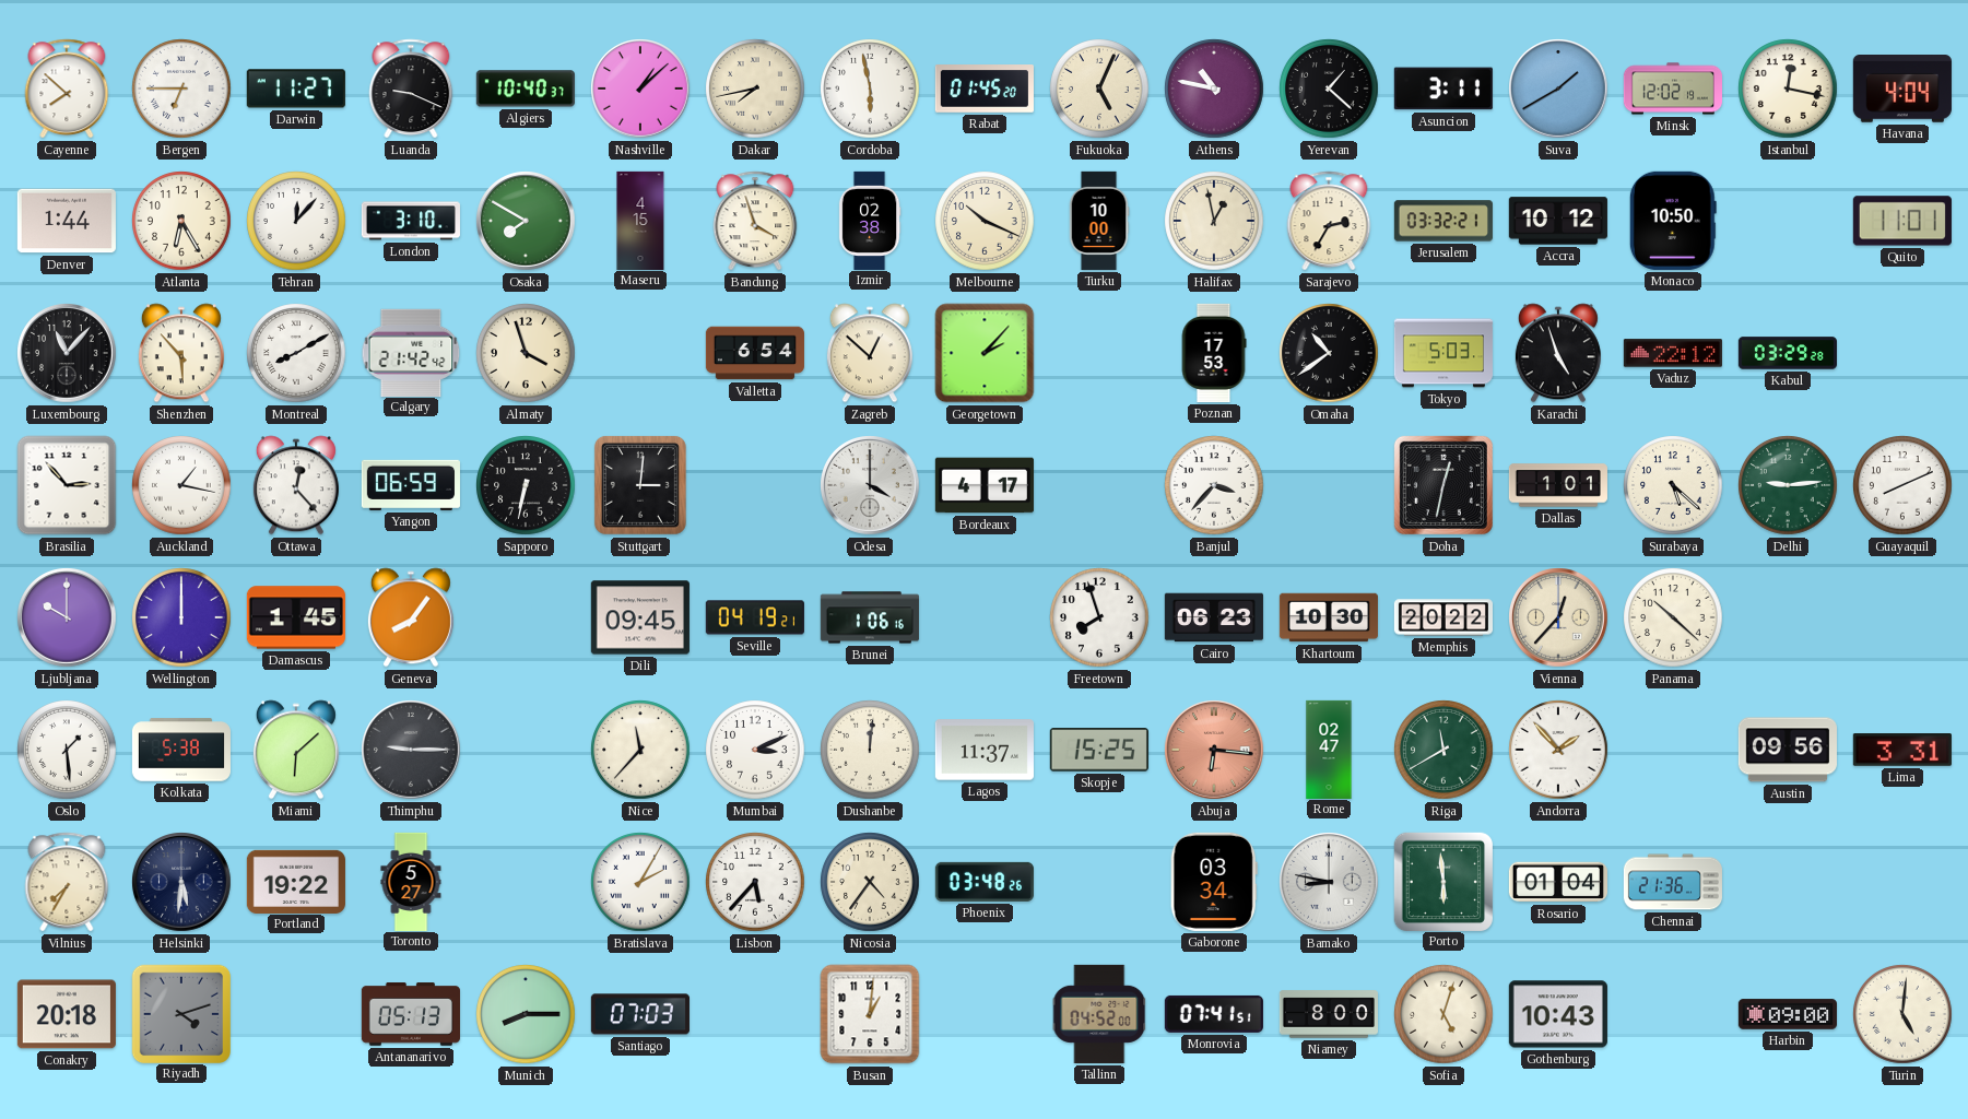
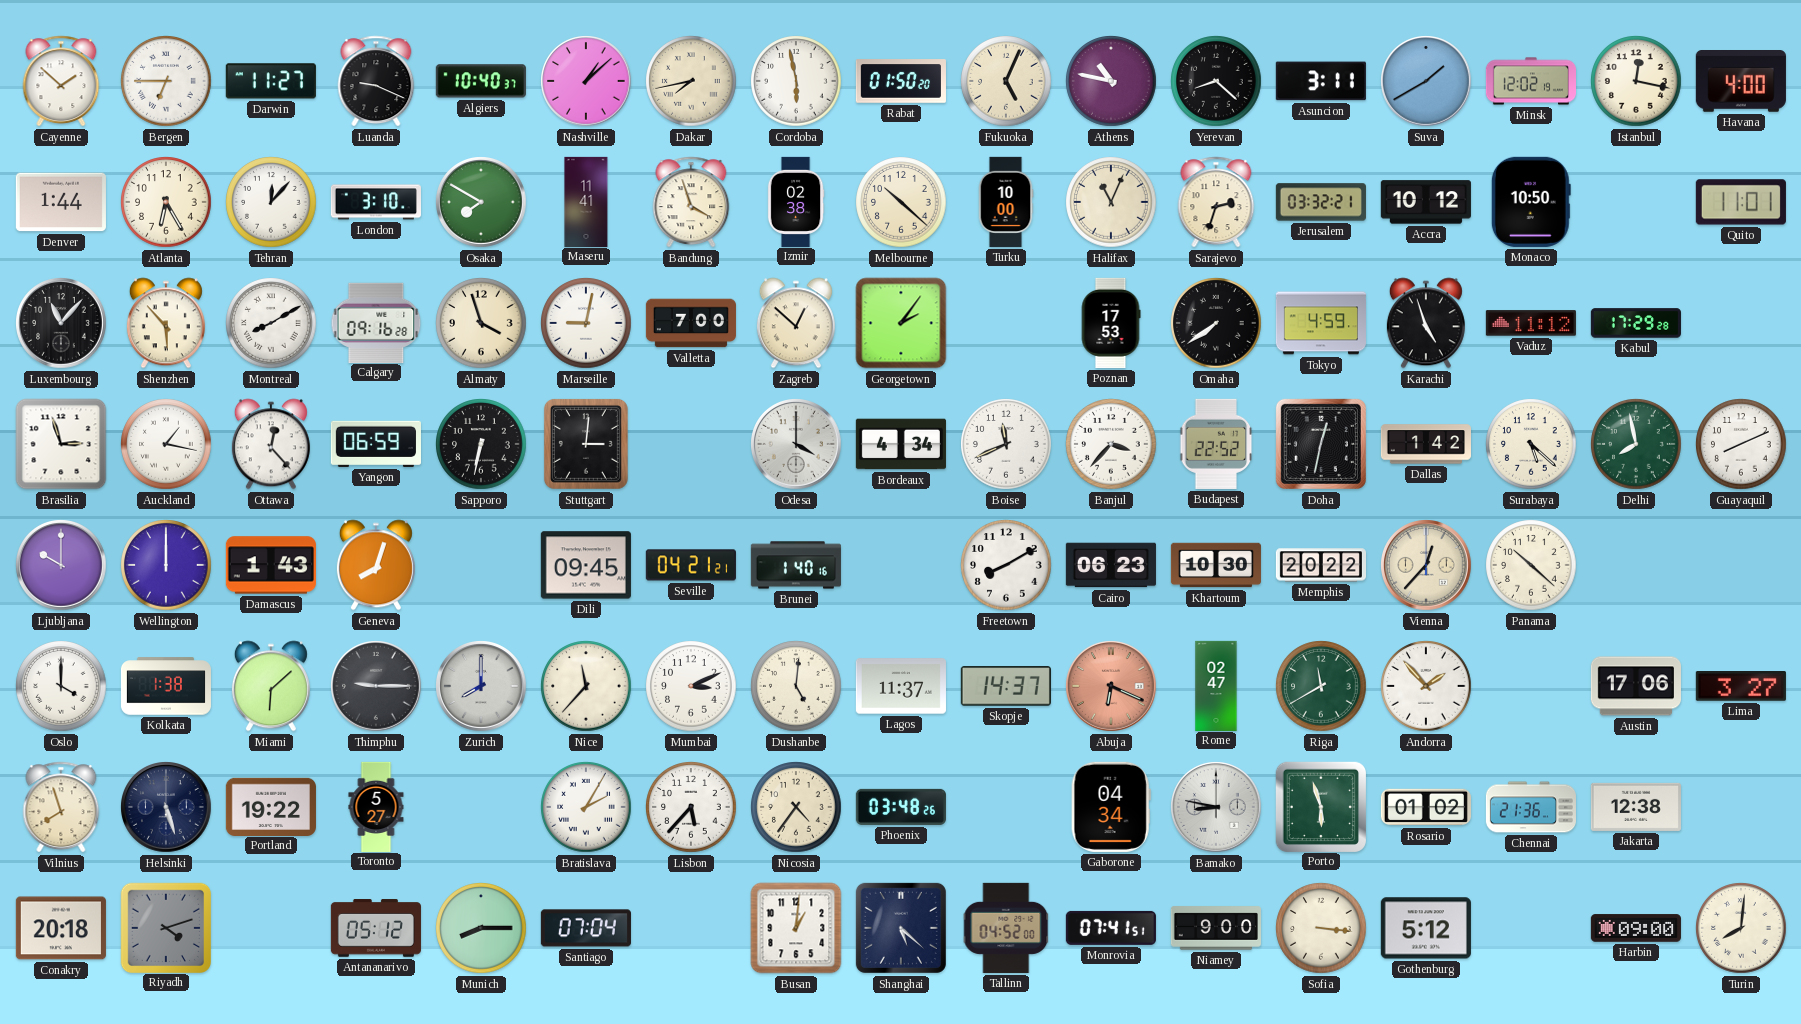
Cayenne: 7:52 -> 1:52
Rabat: 01:45 -> 01:50
Yerevan: 1:22 -> 8:22
Havana: 4:04 -> 4:00
Maseru: 4:15 -> 11:41
Melbourne: 10:19 -> 10:22
Halifax: 12:58 -> 11:04
Sarajevo: 2:35 -> 2:33
Calgary: 21:42 -> 09:16
Marseille: none -> 9:02
Valletta: 6:54 -> 7:00
Georgetown: 2:07 -> 2:06
Omaha: 10:39 -> 7:39
Tokyo: 5:03 -> 4:59
Vaduz: 22:12 -> 11:12
Kabul: 03:29 -> 17:29
Brasilia: 2:53 -> 2:57
Bordeaux: 4:17 -> 4:34
Boise: none -> 11:41
Budapest: none -> 22:52
Dallas: 1:01 -> 1:42
Delhi: 9:14 -> 7:58
Damascus: 1:45 -> 1:43
Geneva: 8:06 -> 8:03
Seville: 04:19 -> 04:21
Brunei: 1:06 -> 1:40
Freetown: 7:57 -> 8:10
Oslo: 1:29 -> 4:00
Kolkata: 5:38 -> 1:38
Zurich: none -> 8:00
Dushanbe: 12:01 -> 5:01
Skopje: 15:25 -> 14:37
Abuja: 6:16 -> 6:19
Austin: 09:56 -> 17:06
Lima: 3:31 -> 3:27
Vilnius: 7:35 -> 7:57
Helsinki: 5:31 -> 5:27
Gaborone: 03:34 -> 04:34
Porto: 5:59 -> 5:57
Rosario: 01:04 -> 01:02
Jakarta: none -> 12:38
Antananarivo: 05:13 -> 05:12
Santiago: 07:03 -> 07:04
Shanghai: none -> 5:22
Niamey: 8:00 -> 9:00
Sofia: 5:03 -> 3:16
Gothenburg: 10:43 -> 5:12
Turin: 5:01 -> 8:01
